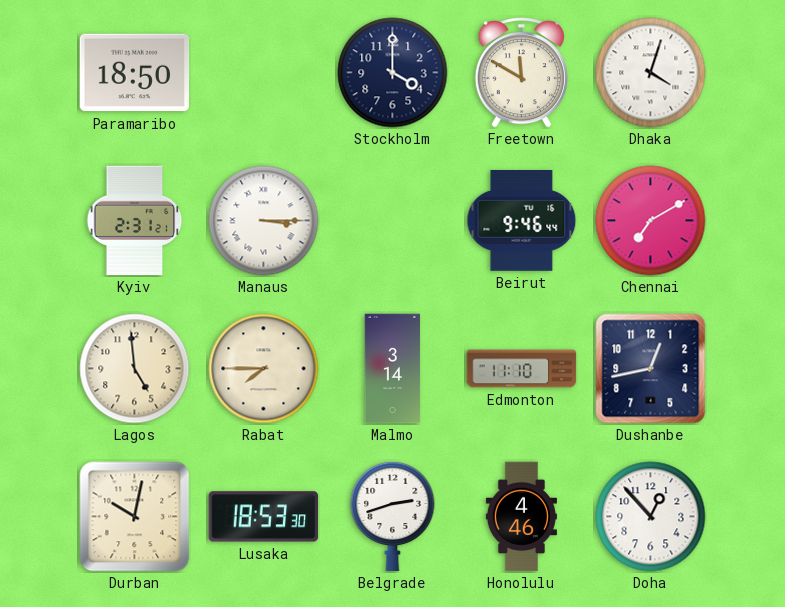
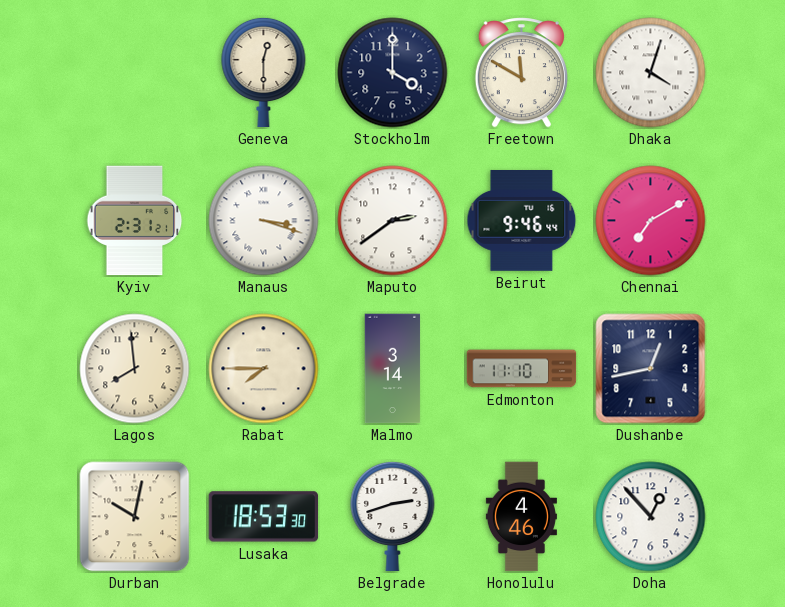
Paramaribo: 18:50 -> none
Geneva: none -> 12:30
Manaus: 3:15 -> 3:18
Maputo: none -> 2:39
Lagos: 4:59 -> 7:59
